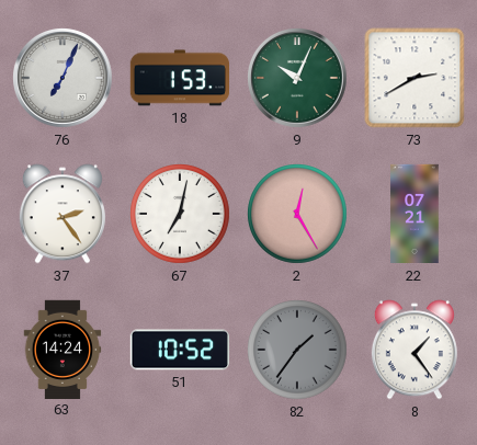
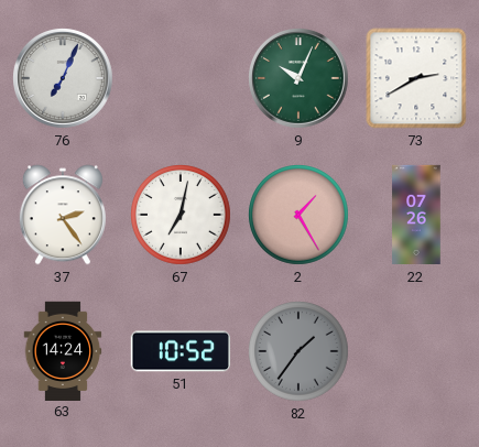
18: 1:53 -> none
2: 12:25 -> 1:25
22: 07:21 -> 07:26
8: 1:24 -> none
